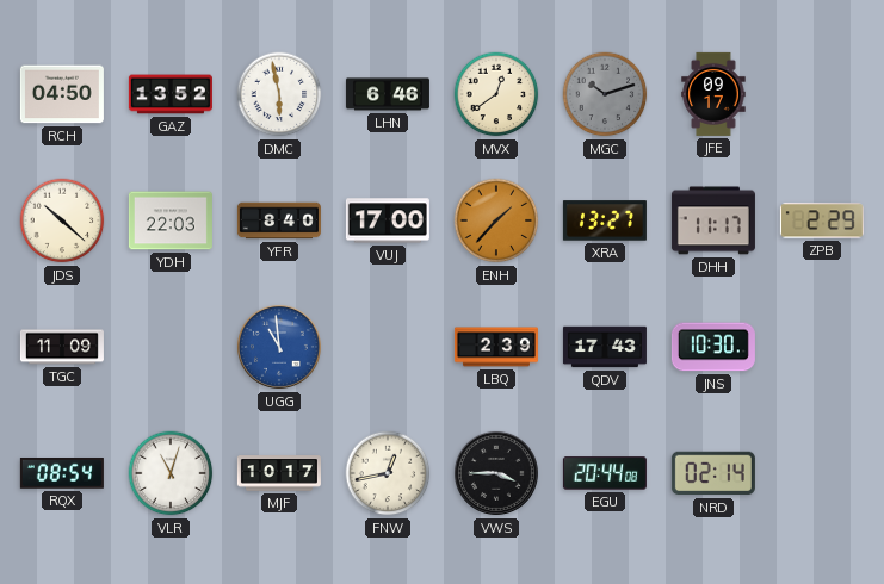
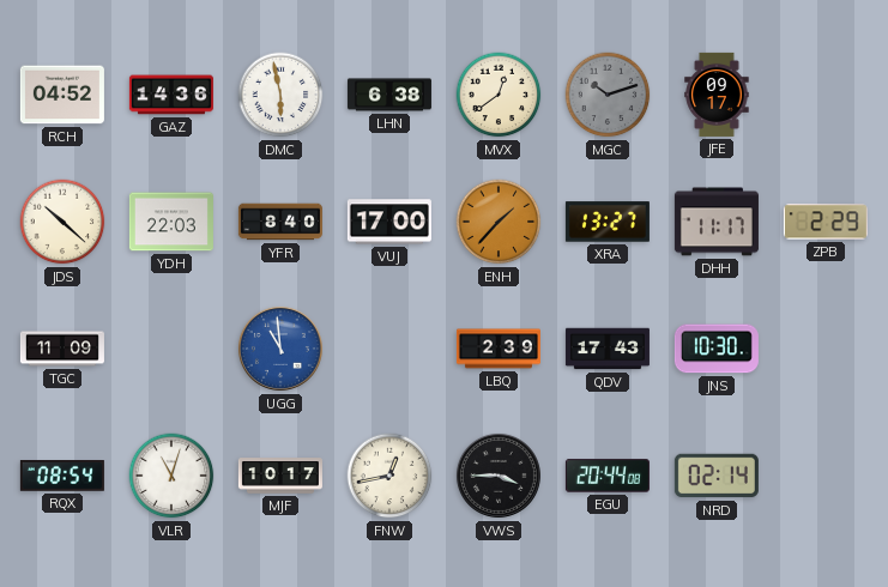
RCH: 04:50 -> 04:52
GAZ: 13:52 -> 14:36
LHN: 6:46 -> 6:38
